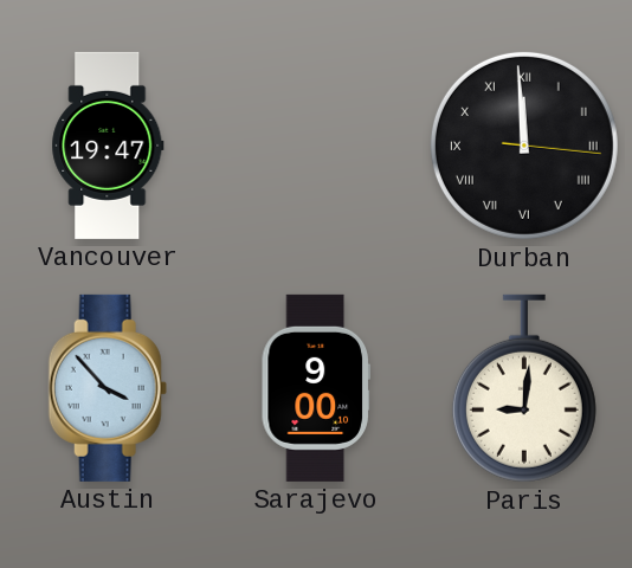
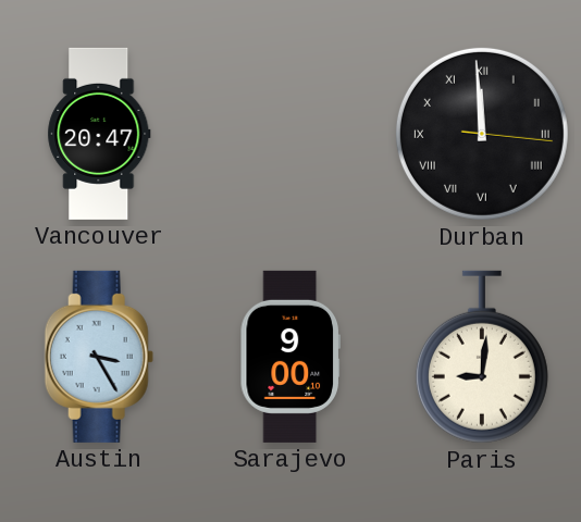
Vancouver: 19:47 -> 20:47
Austin: 3:53 -> 3:25
